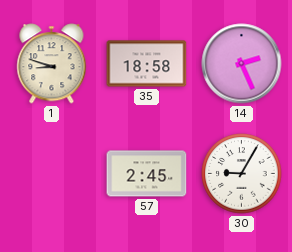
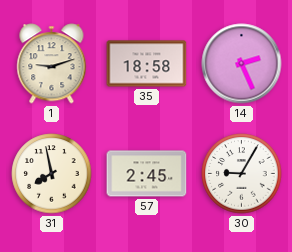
1: 8:48 -> 9:12
31: none -> 7:58
